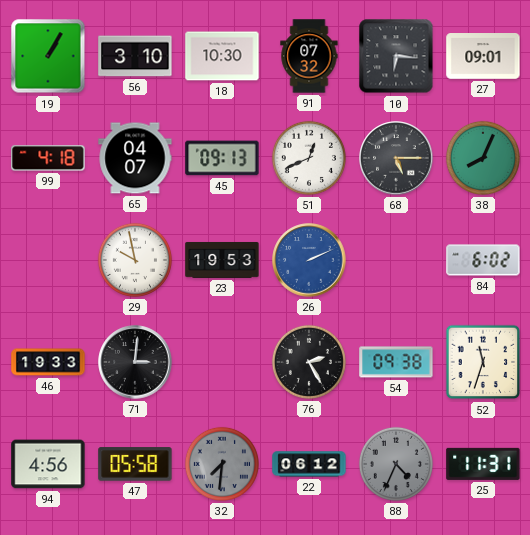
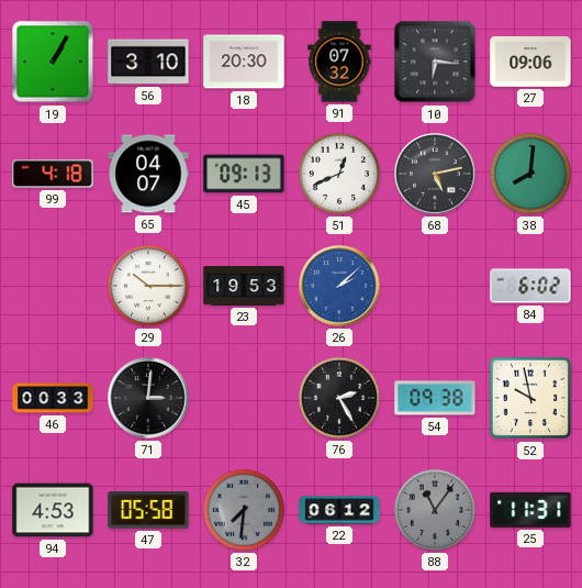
18: 10:30 -> 20:30
27: 09:01 -> 09:06
68: 5:15 -> 5:13
38: 8:04 -> 8:01
29: 9:58 -> 10:15
26: 2:11 -> 2:08
46: 19:33 -> 00:33
52: 11:33 -> 9:58
94: 4:56 -> 4:53
88: 4:34 -> 11:06
